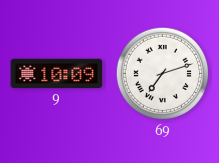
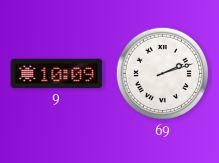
69: 7:12 -> 2:12
